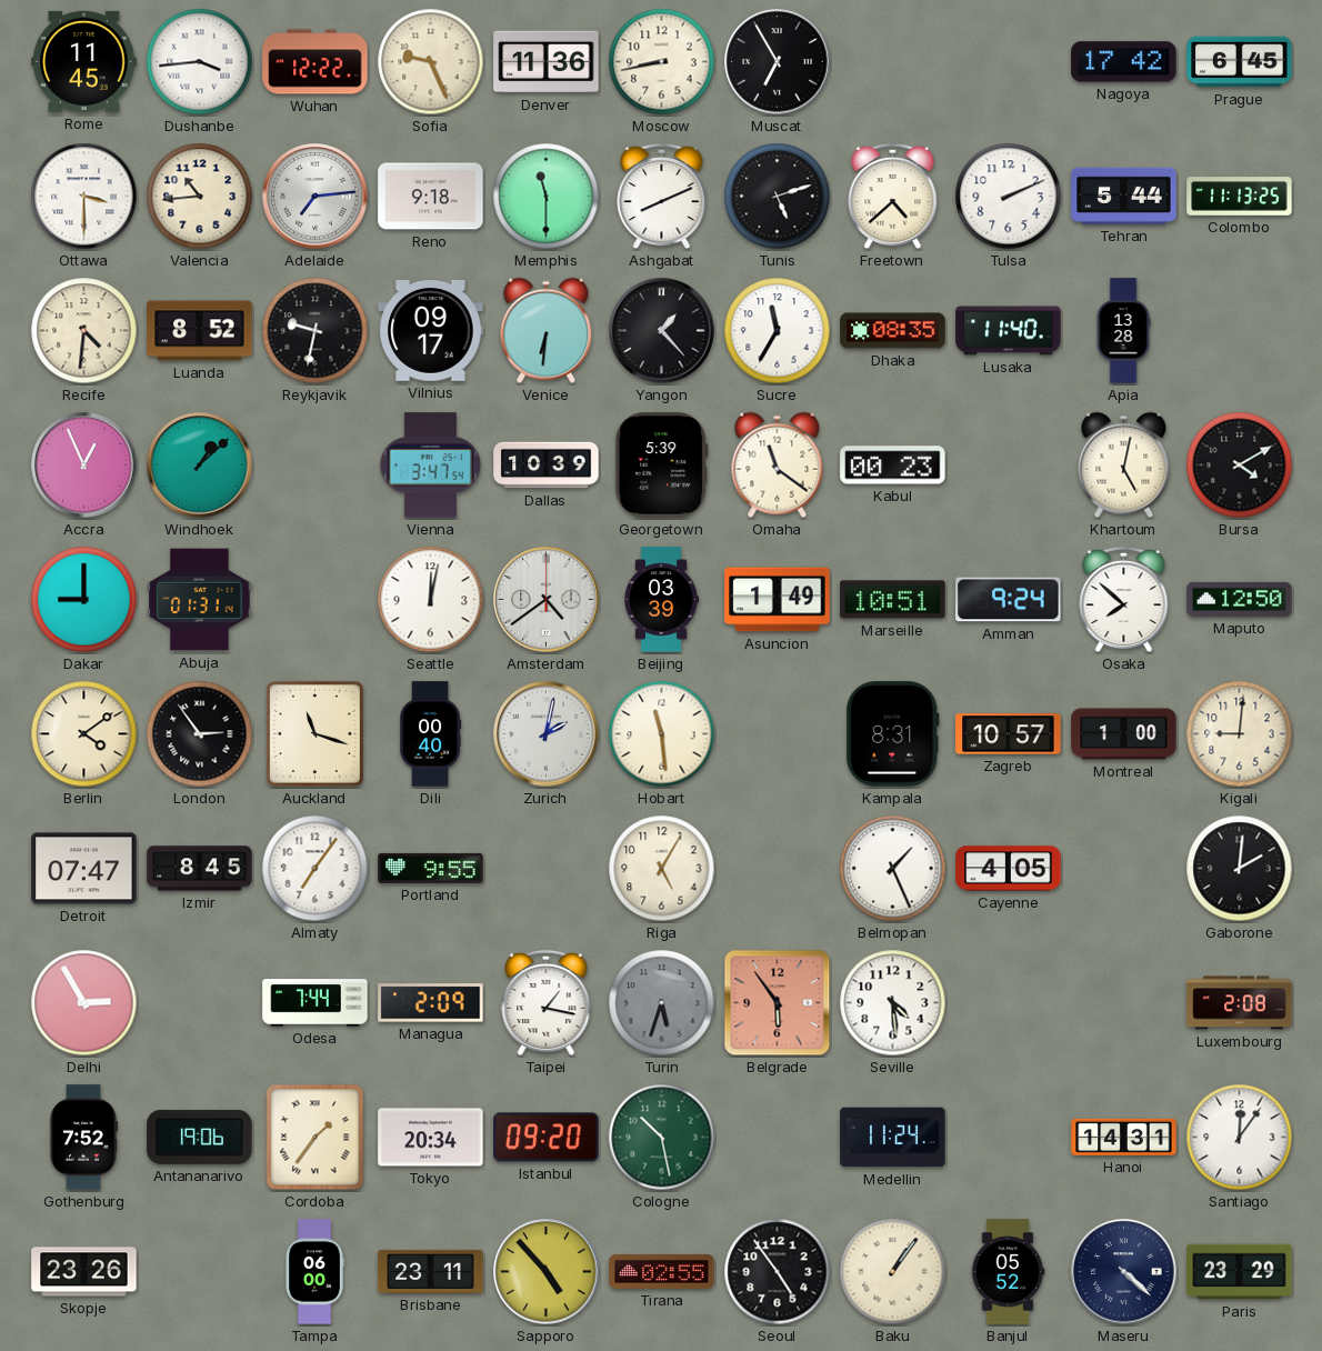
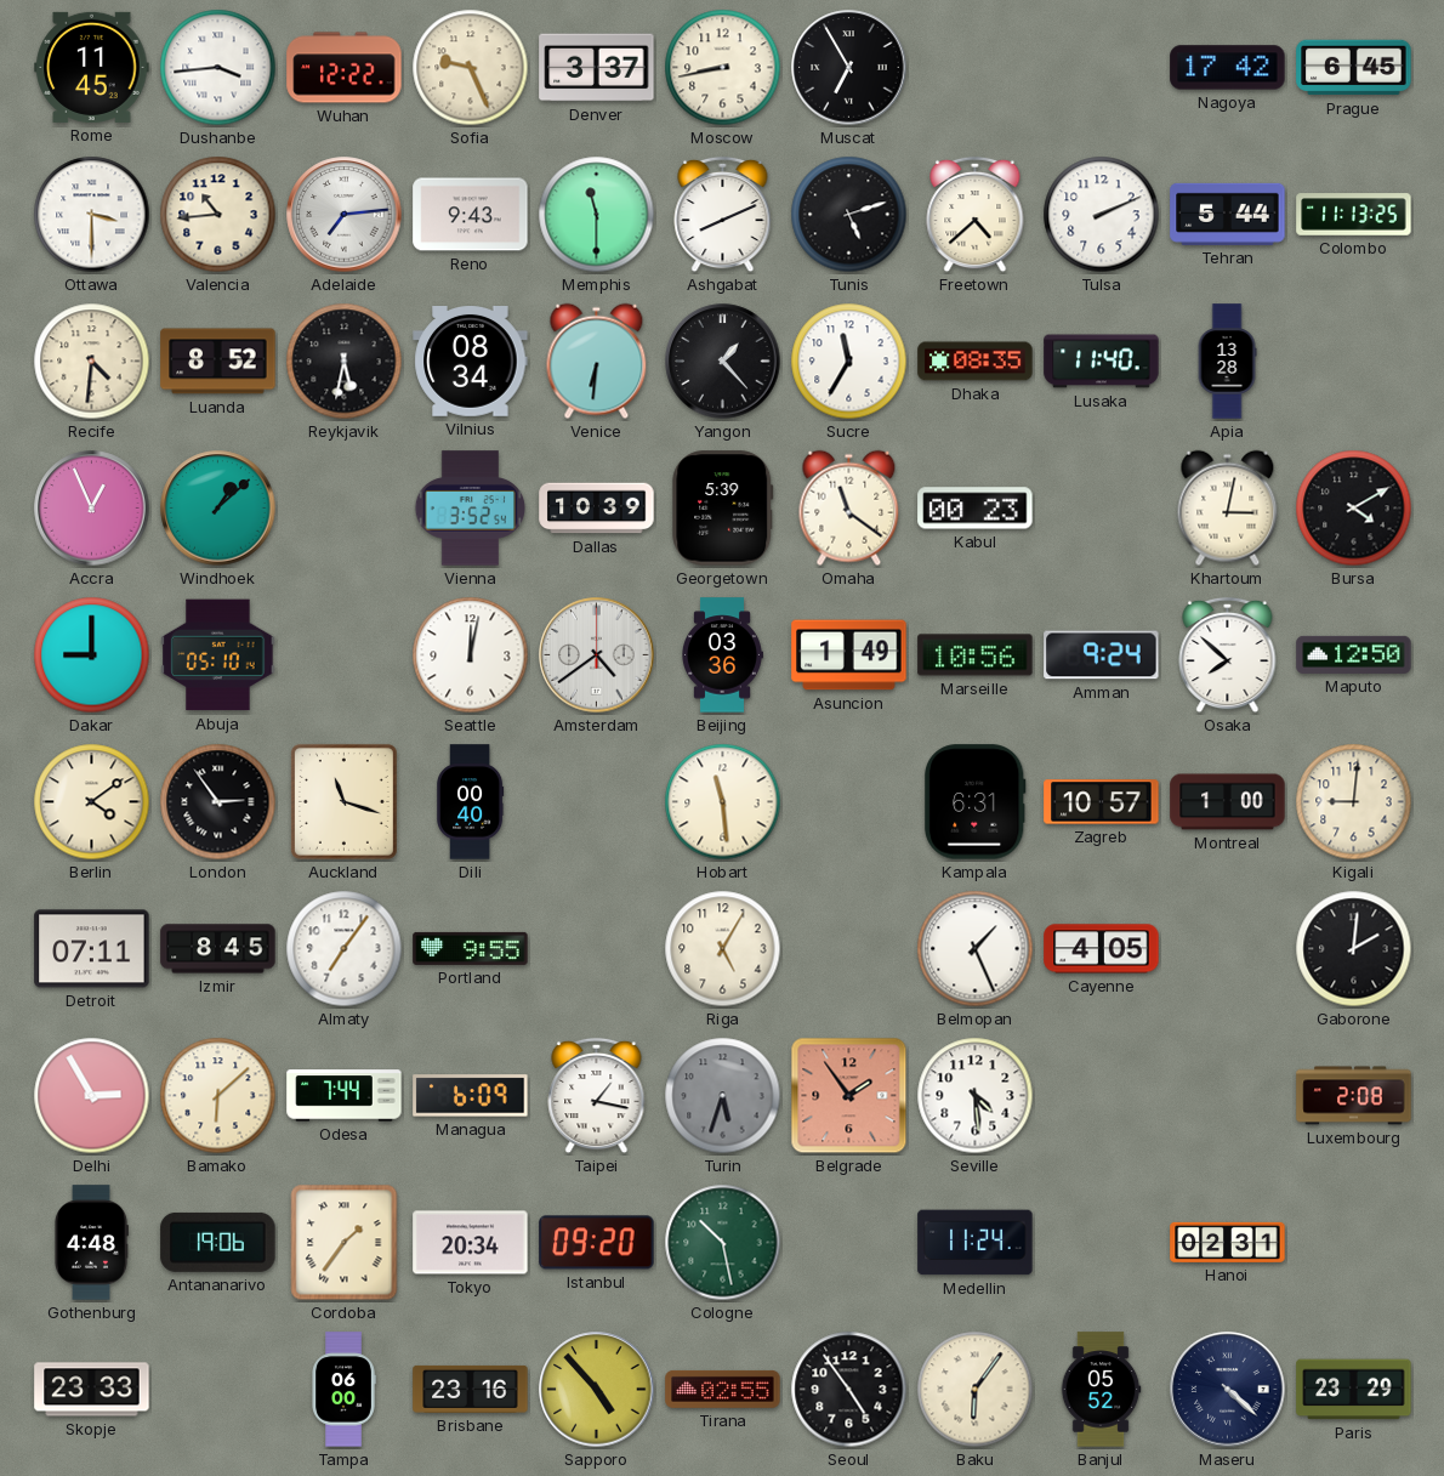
Denver: 11:36 -> 3:37
Reno: 9:18 -> 9:43
Reykjavik: 9:32 -> 5:32
Vilnius: 09:17 -> 08:34
Vienna: 3:47 -> 3:52
Khartoum: 5:02 -> 3:02
Abuja: 01:31 -> 05:10
Beijing: 03:39 -> 03:36
Marseille: 10:51 -> 10:56
Zurich: 2:02 -> none
Kampala: 8:31 -> 6:31
Detroit: 07:47 -> 07:11
Bamako: none -> 6:08
Managua: 2:09 -> 6:09
Belgrade: 5:54 -> 1:54
Gothenburg: 7:52 -> 4:48
Hanoi: 14:31 -> 02:31
Santiago: 12:06 -> none
Skopje: 23:26 -> 23:33
Brisbane: 23:11 -> 23:16
Baku: 1:06 -> 6:06
